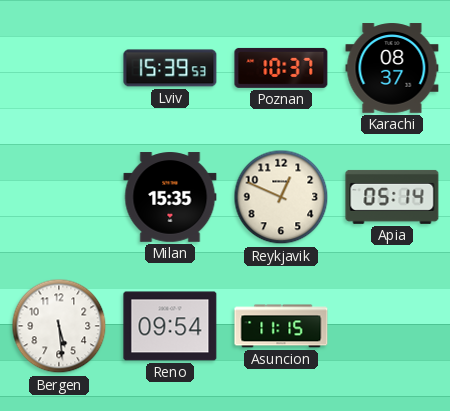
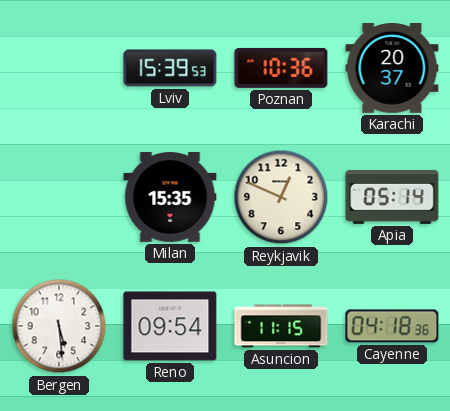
Poznan: 10:37 -> 10:36
Karachi: 08:37 -> 20:37
Cayenne: none -> 04:18
